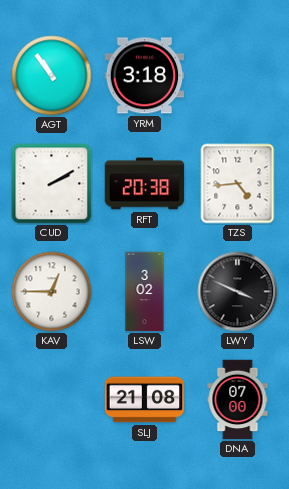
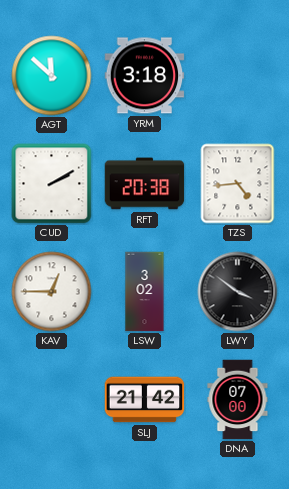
AGT: 10:54 -> 11:52
LWY: 3:49 -> 3:51
SLJ: 21:08 -> 21:42
